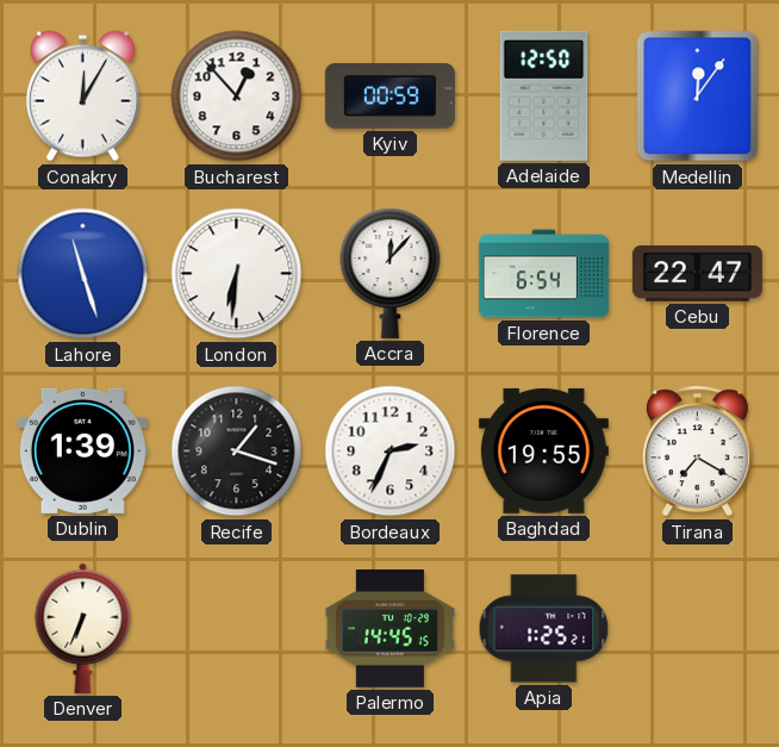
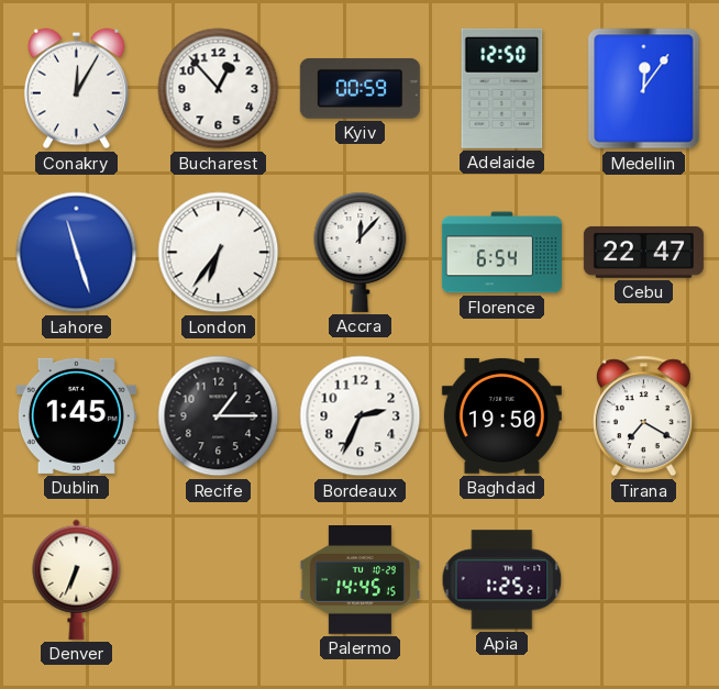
London: 6:31 -> 6:36
Dublin: 1:39 -> 1:45
Recife: 1:18 -> 1:15
Baghdad: 19:55 -> 19:50
